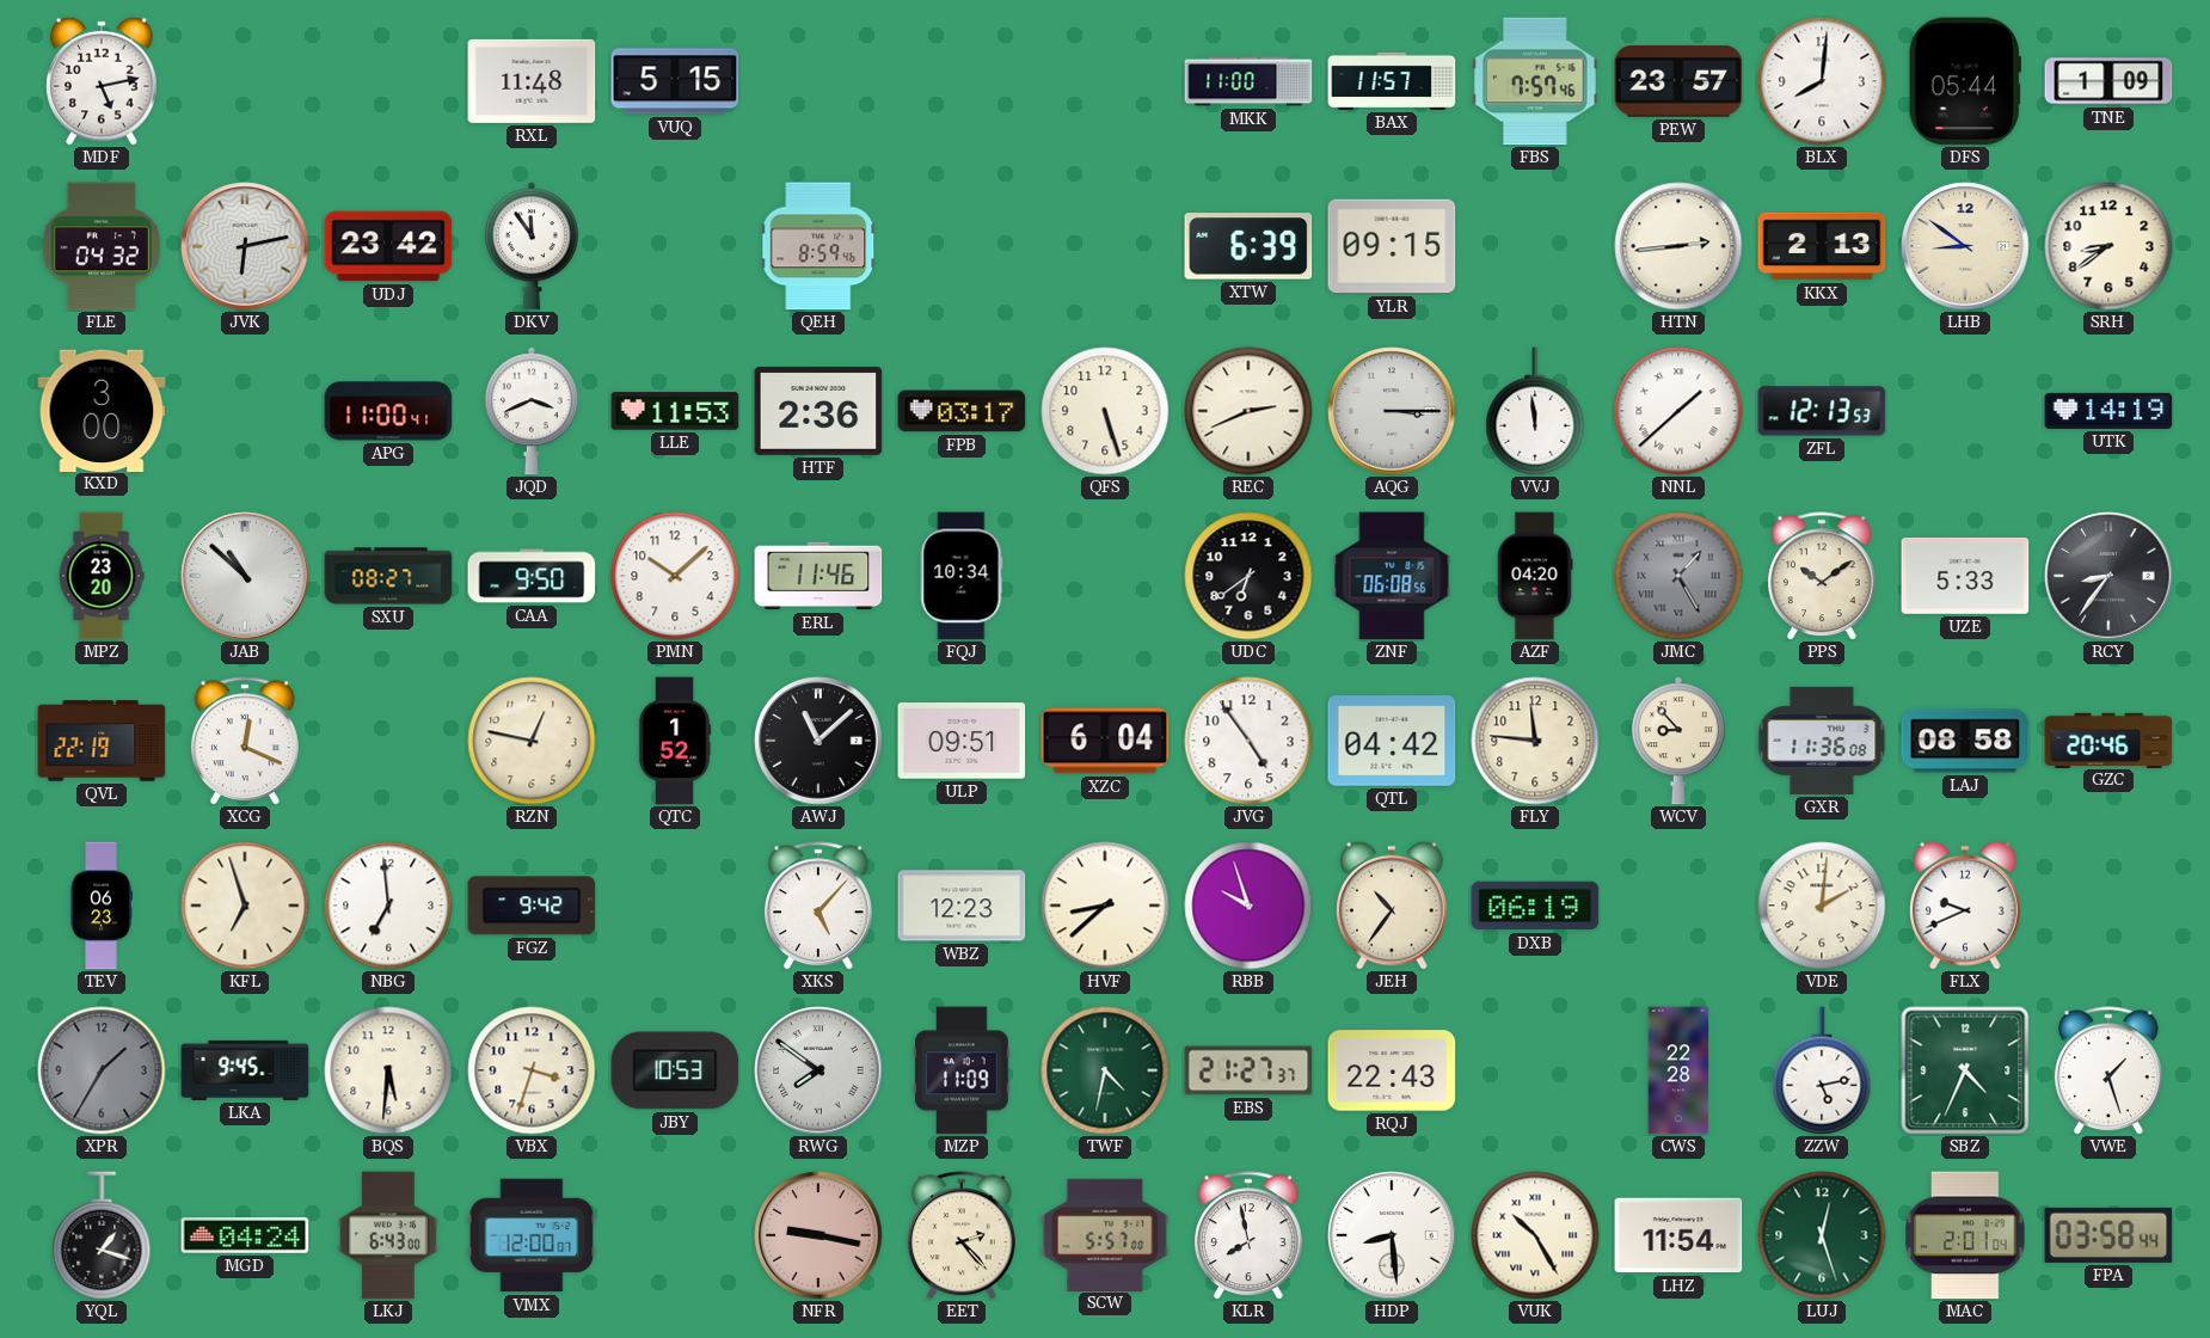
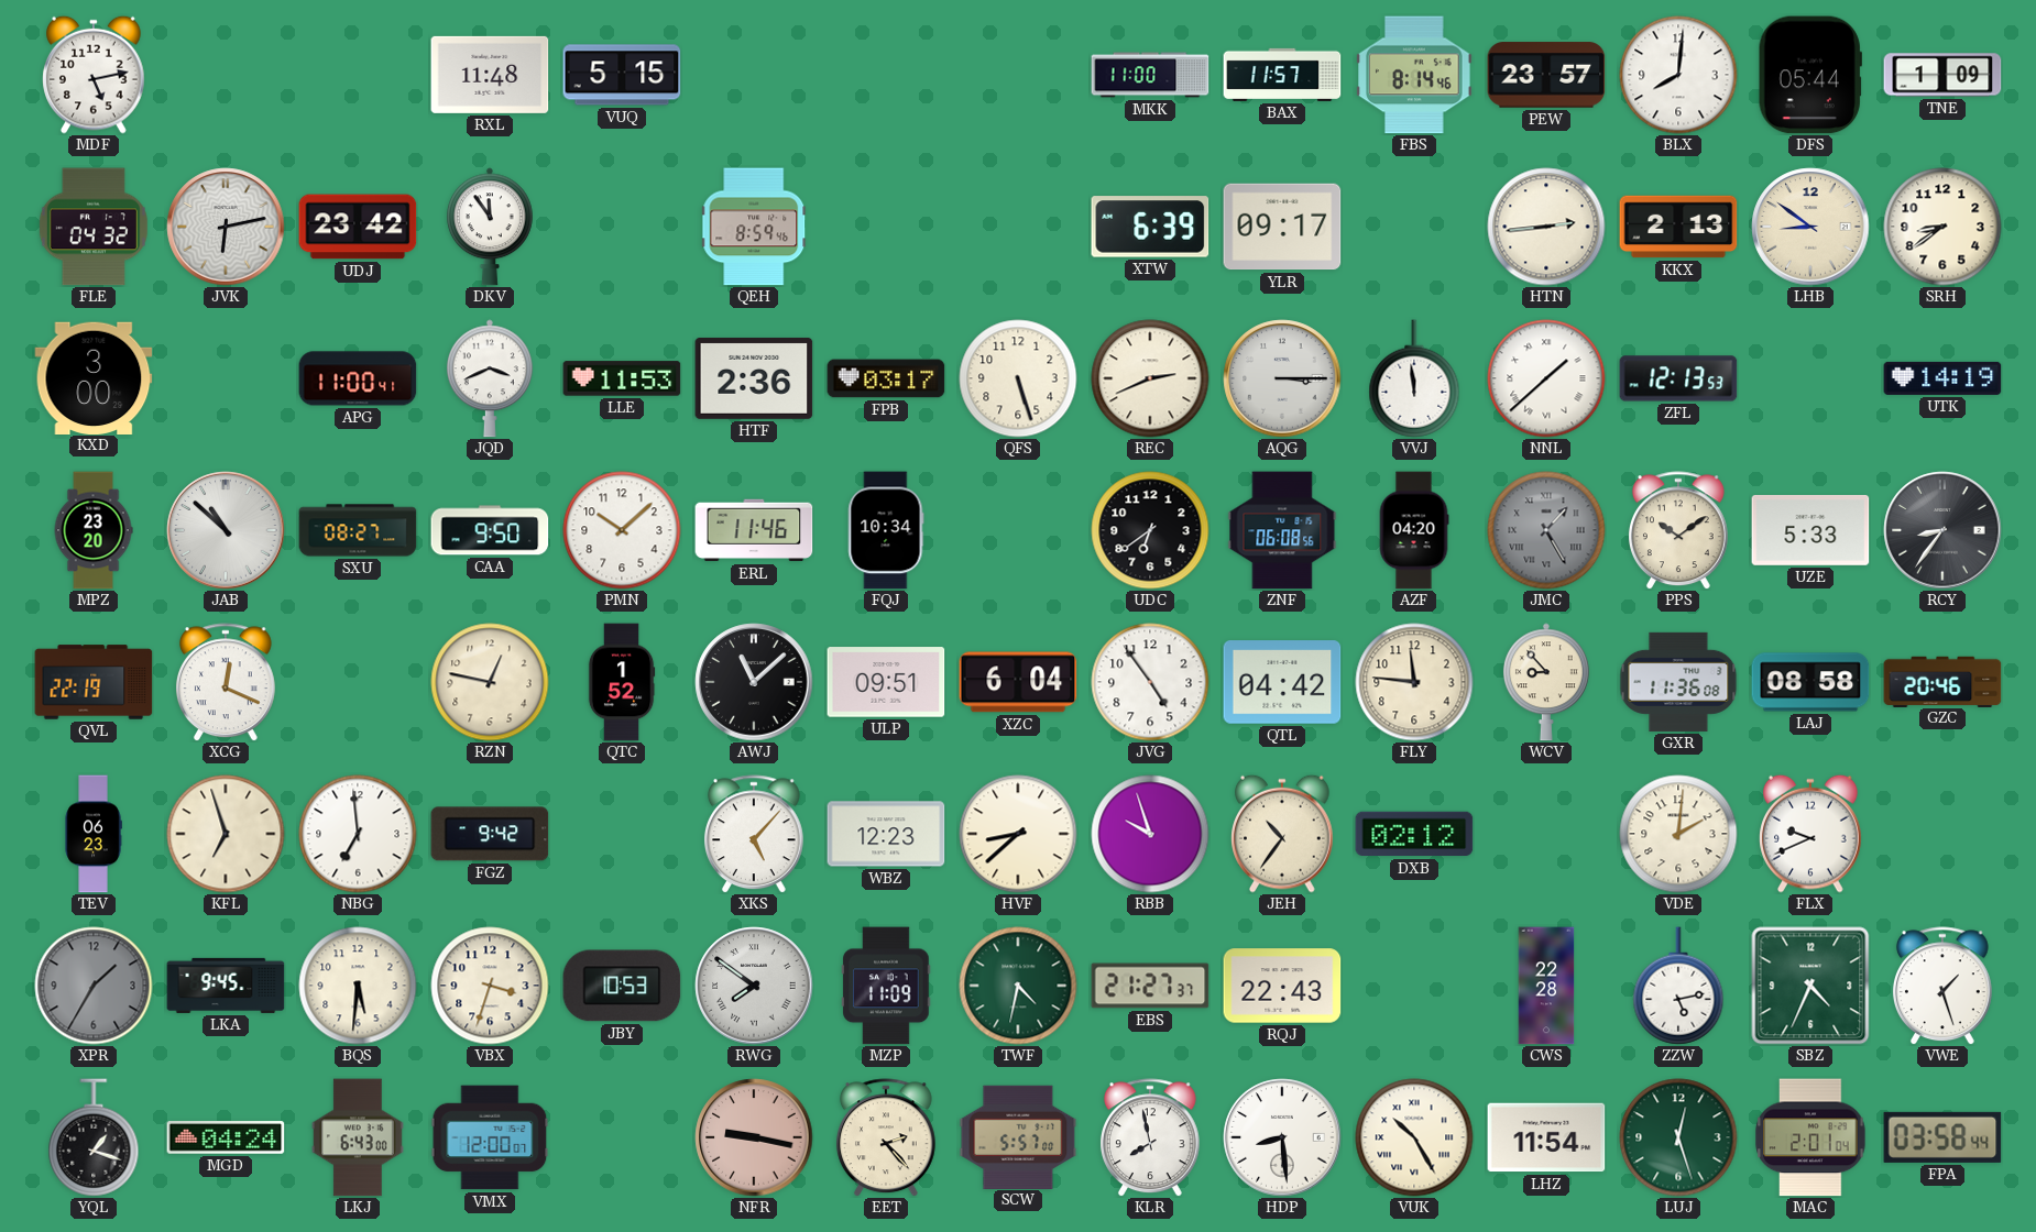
FBS: 7:57 -> 8:14
YLR: 09:15 -> 09:17
DXB: 06:19 -> 02:12
